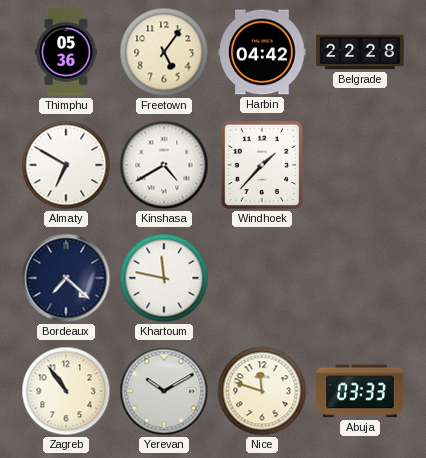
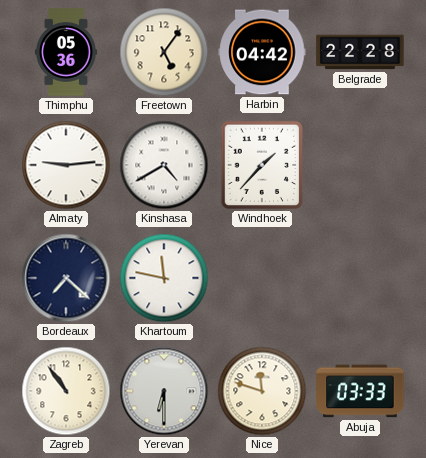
Almaty: 6:50 -> 9:14
Yerevan: 10:10 -> 6:30
